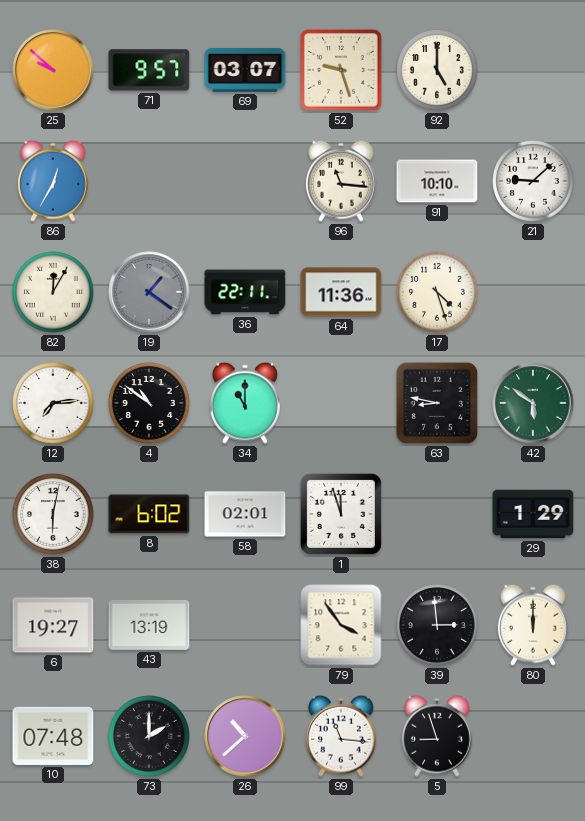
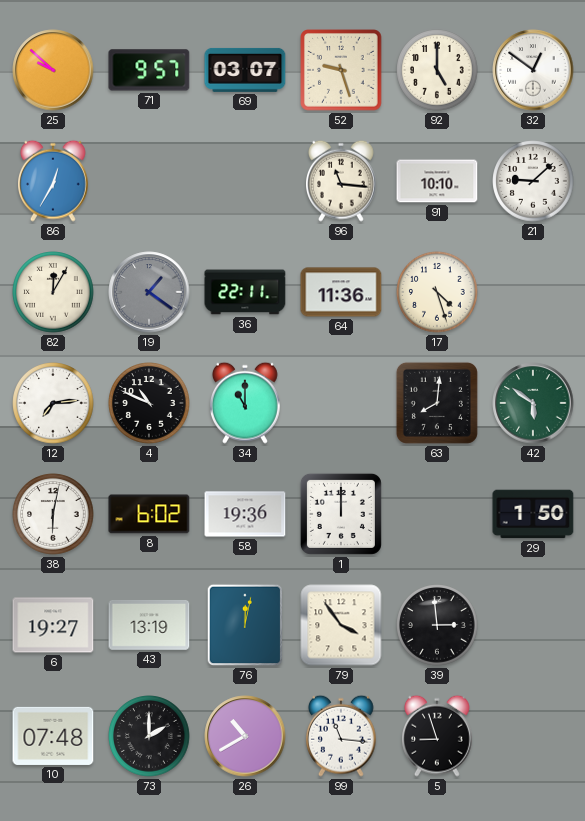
32: none -> 12:51
4: 10:51 -> 10:49
63: 8:47 -> 8:01
58: 02:01 -> 19:36
1: 11:57 -> 12:00
29: 1:29 -> 1:50
76: none -> 12:02
80: 12:00 -> none
26: 10:38 -> 10:40
